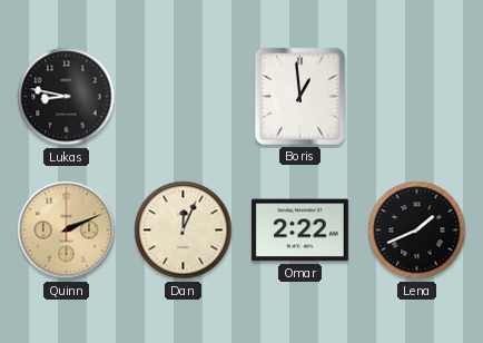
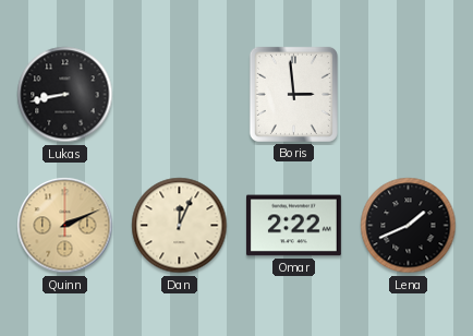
Lukas: 8:47 -> 8:43
Boris: 12:59 -> 2:59
